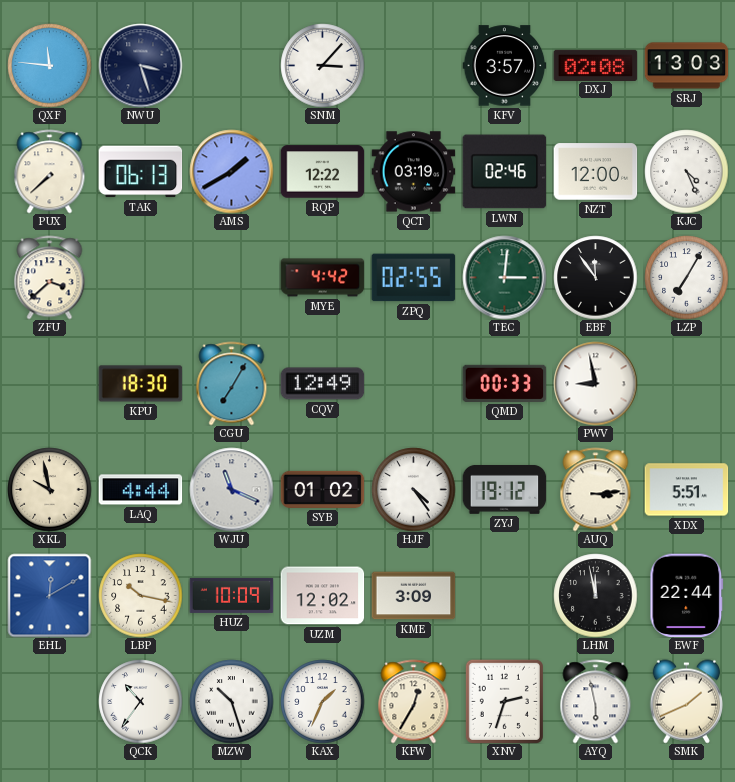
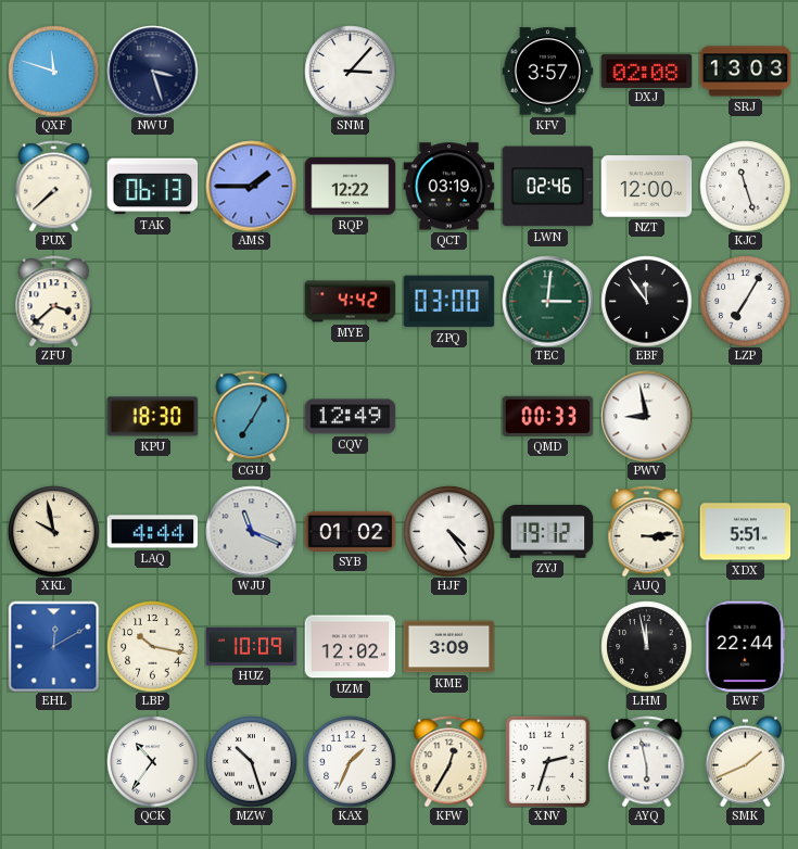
QXF: 11:46 -> 11:48
AMS: 1:40 -> 1:45
KJC: 4:26 -> 11:27
ZPQ: 02:55 -> 03:00
